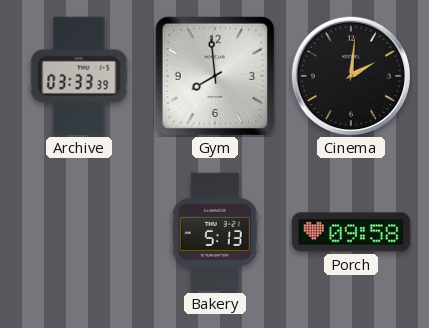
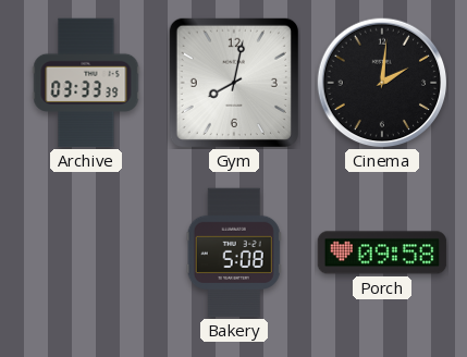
Gym: 7:59 -> 8:02
Bakery: 5:13 -> 5:08
